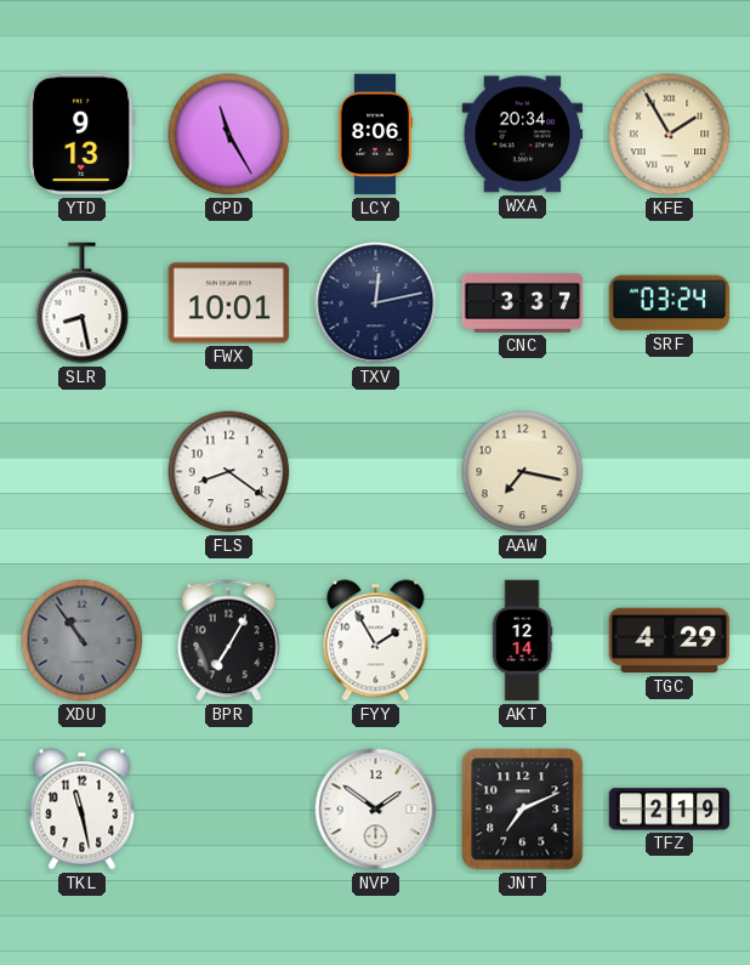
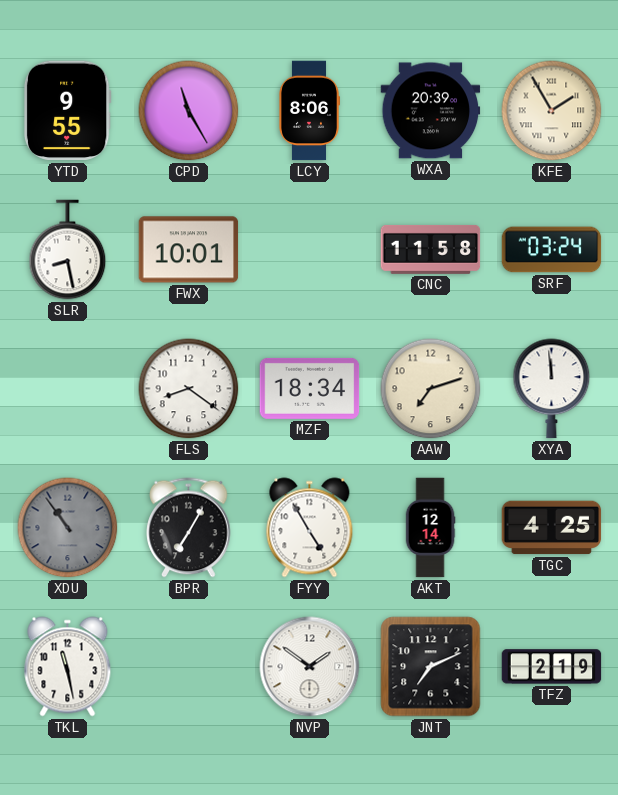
YTD: 9:13 -> 9:55
WXA: 20:34 -> 20:39
TXV: 12:13 -> none
CNC: 3:37 -> 11:58
MZF: none -> 18:34
AAW: 7:17 -> 7:12
XYA: none -> 11:59
FYY: 1:55 -> 4:55
TGC: 4:29 -> 4:25
